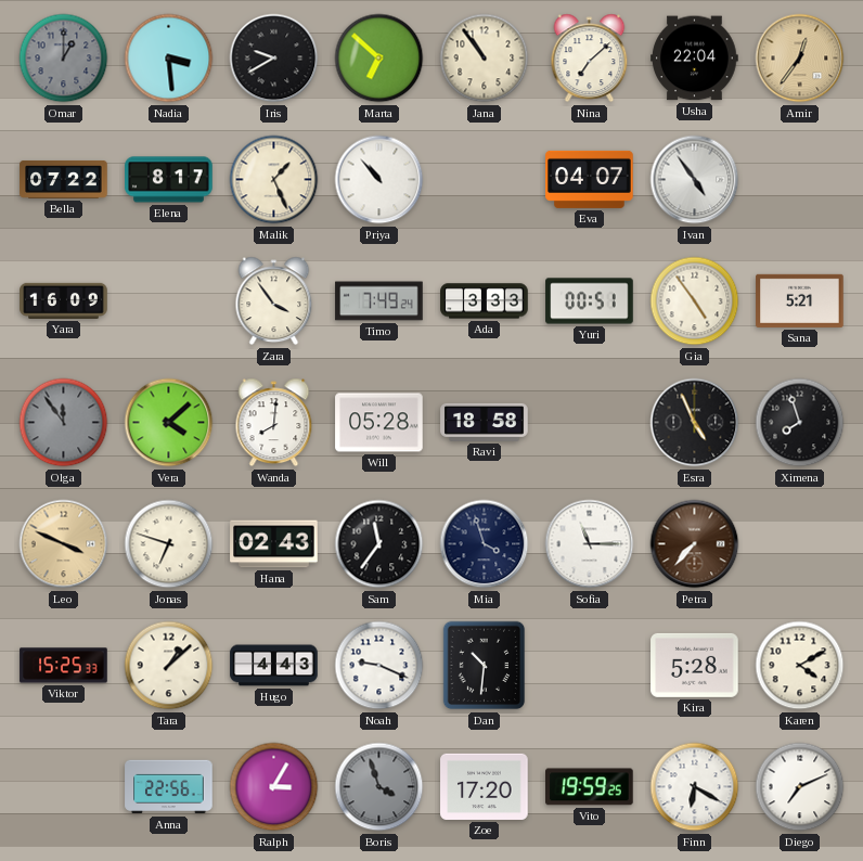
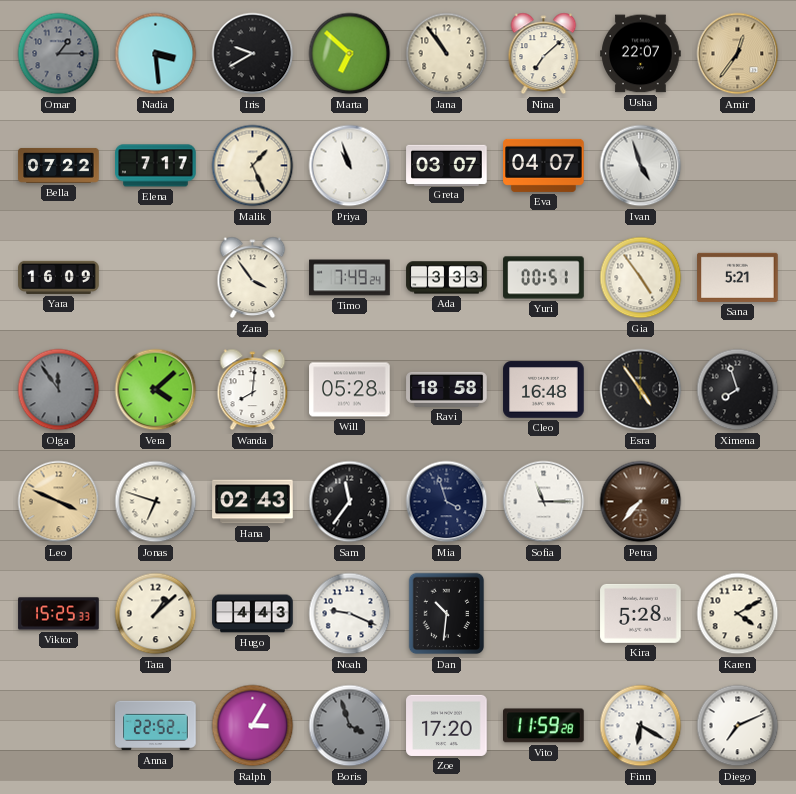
Omar: 1:00 -> 1:15
Usha: 22:04 -> 22:07
Elena: 8:17 -> 7:17
Priya: 10:53 -> 10:57
Greta: none -> 03:07
Ivan: 4:54 -> 4:57
Cleo: none -> 16:48
Esra: 4:56 -> 4:54
Anna: 22:56 -> 22:52
Vito: 19:59 -> 11:59
